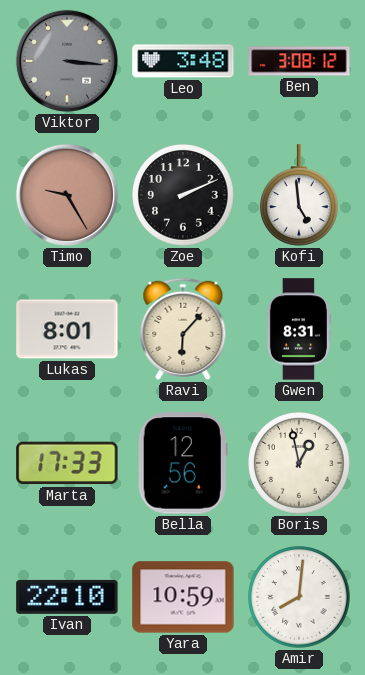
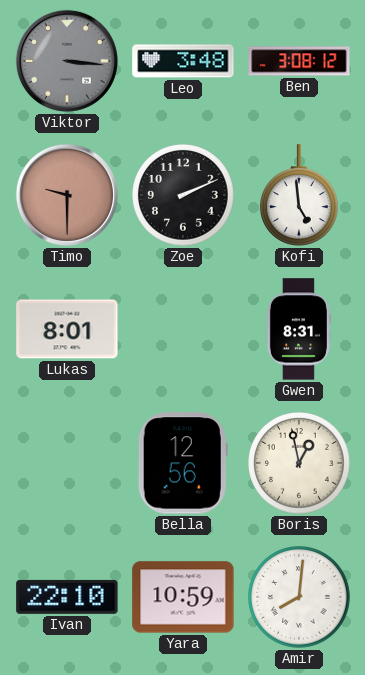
Timo: 9:25 -> 9:30
Ravi: 6:07 -> none
Marta: 17:33 -> none
